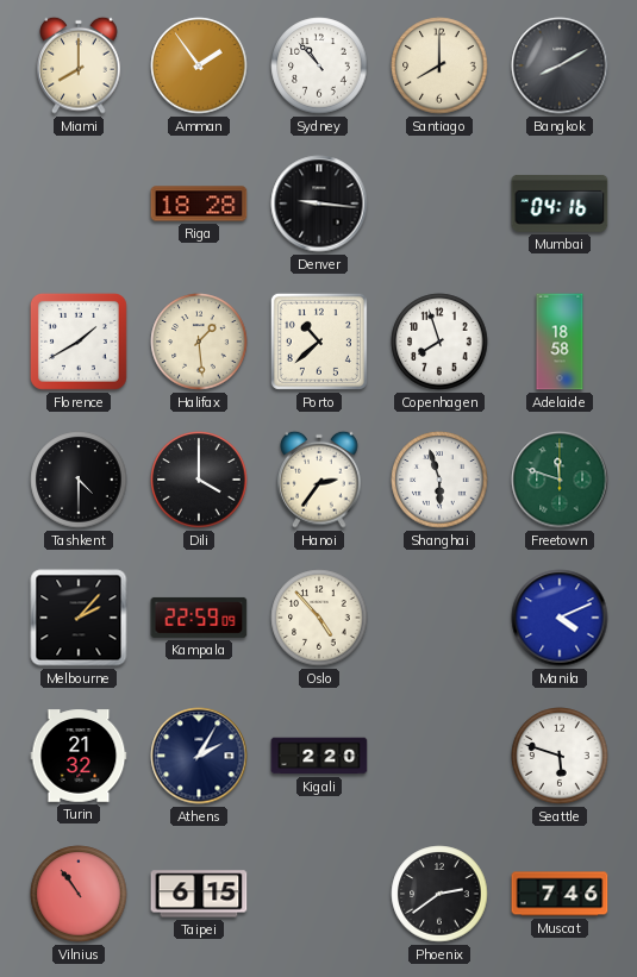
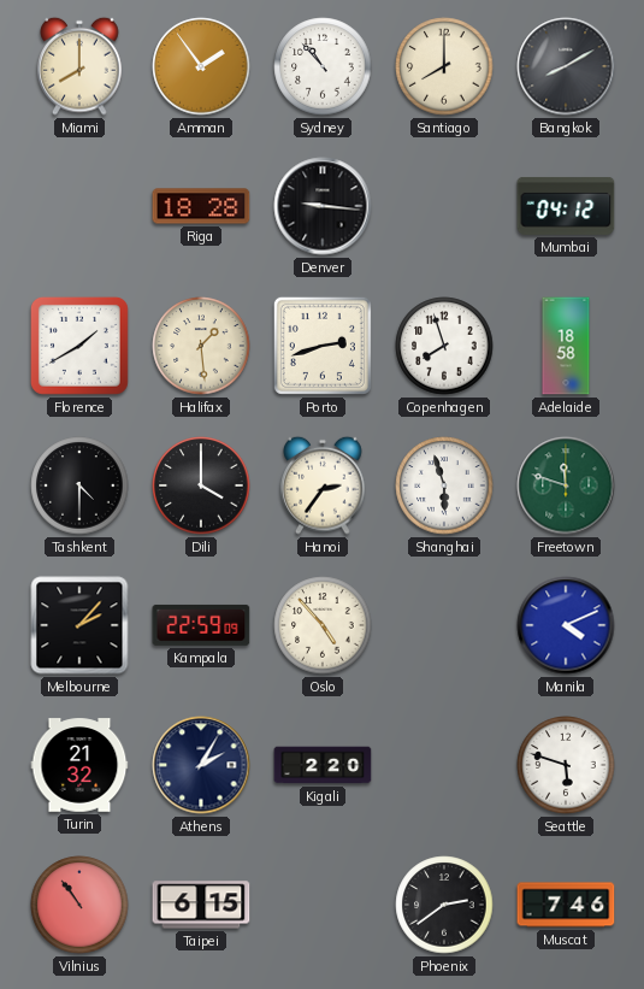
Mumbai: 04:16 -> 04:12
Porto: 10:38 -> 2:42
